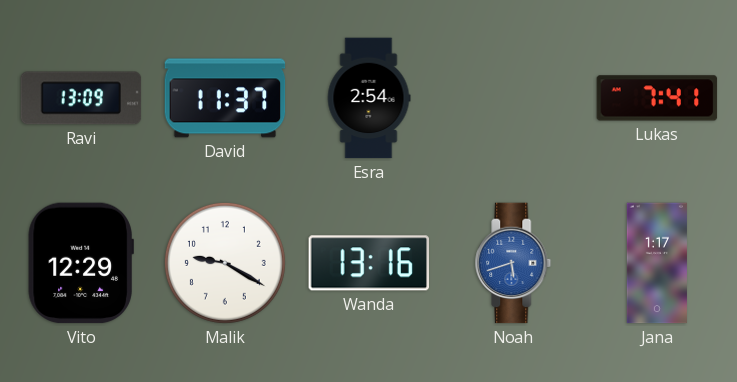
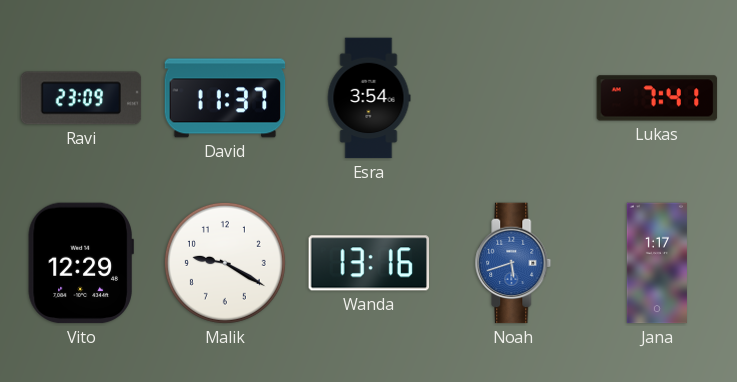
Ravi: 13:09 -> 23:09
Esra: 2:54 -> 3:54
